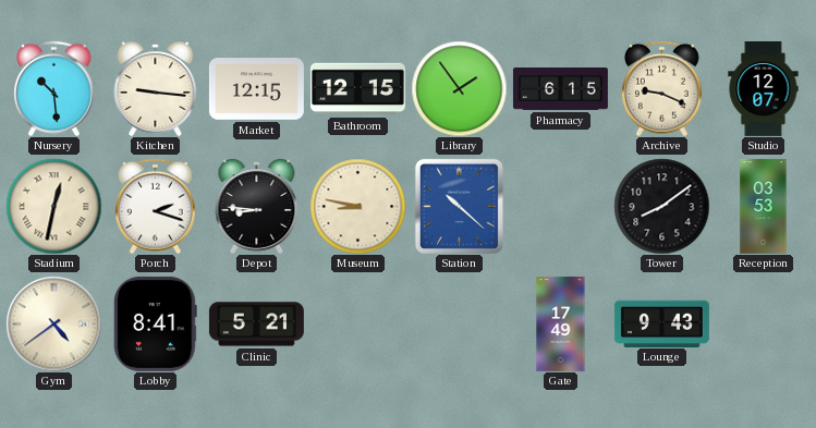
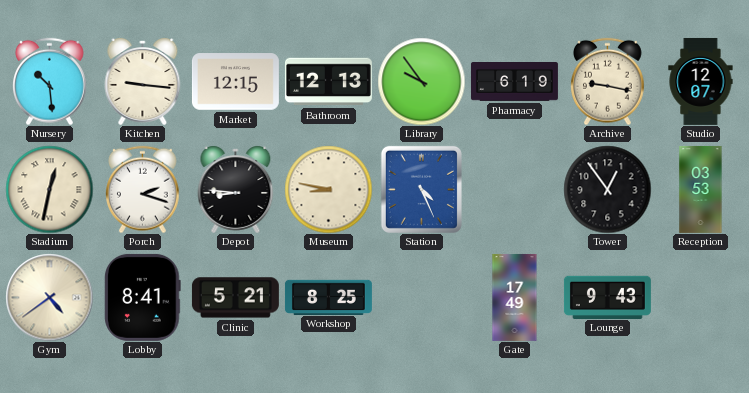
Bathroom: 12:15 -> 12:13
Library: 1:54 -> 9:54
Pharmacy: 6:15 -> 6:19
Archive: 9:19 -> 9:17
Station: 10:22 -> 4:26
Tower: 8:09 -> 12:54
Workshop: none -> 8:25
